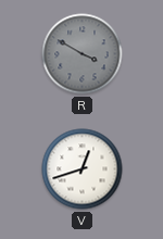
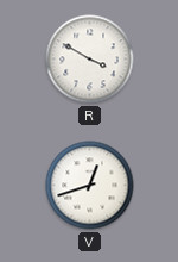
R dial: grey -> white
